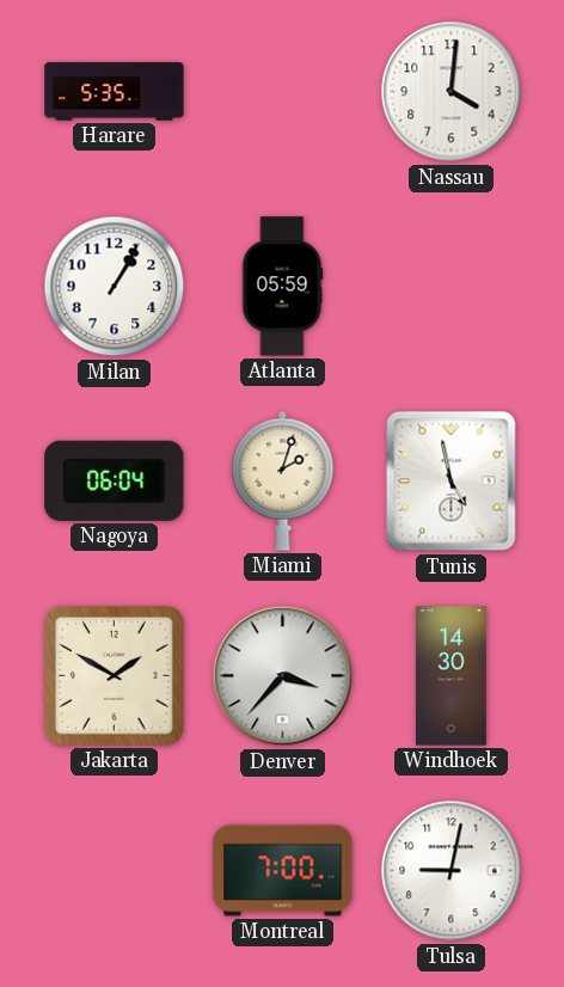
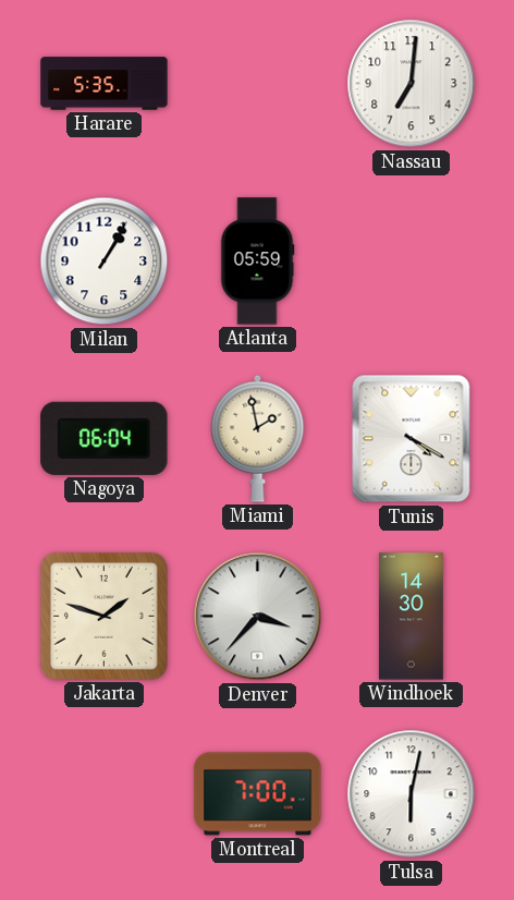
Nassau: 4:01 -> 7:01
Miami: 2:03 -> 1:58
Tunis: 4:58 -> 4:20
Jakarta: 1:50 -> 1:48
Tulsa: 9:02 -> 6:02
